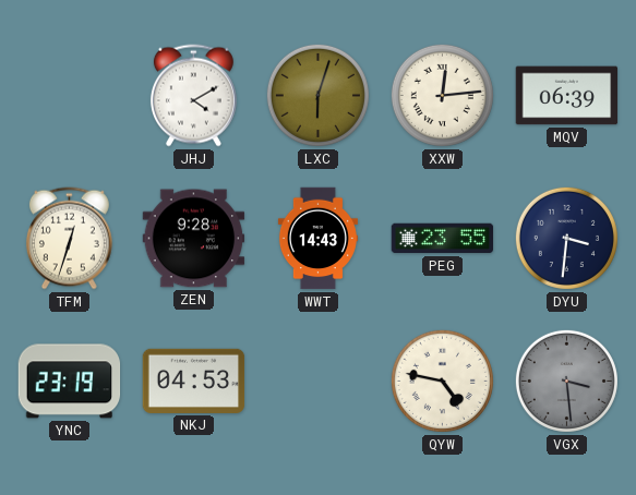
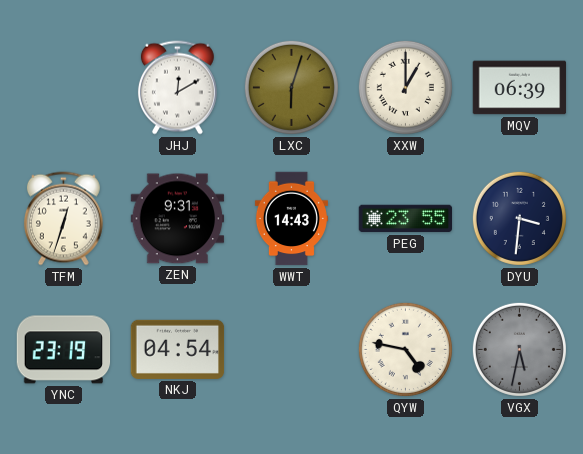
JHJ: 4:10 -> 12:10
XXW: 12:14 -> 1:00
ZEN: 9:28 -> 9:31
NKJ: 04:53 -> 04:54
VGX: 3:29 -> 5:32
